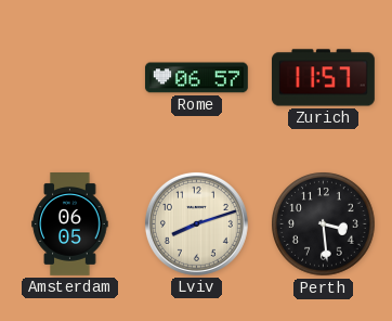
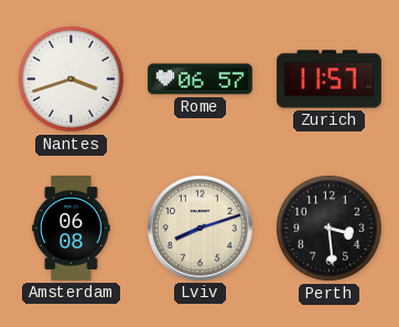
Nantes: none -> 3:42
Amsterdam: 06:05 -> 06:08
